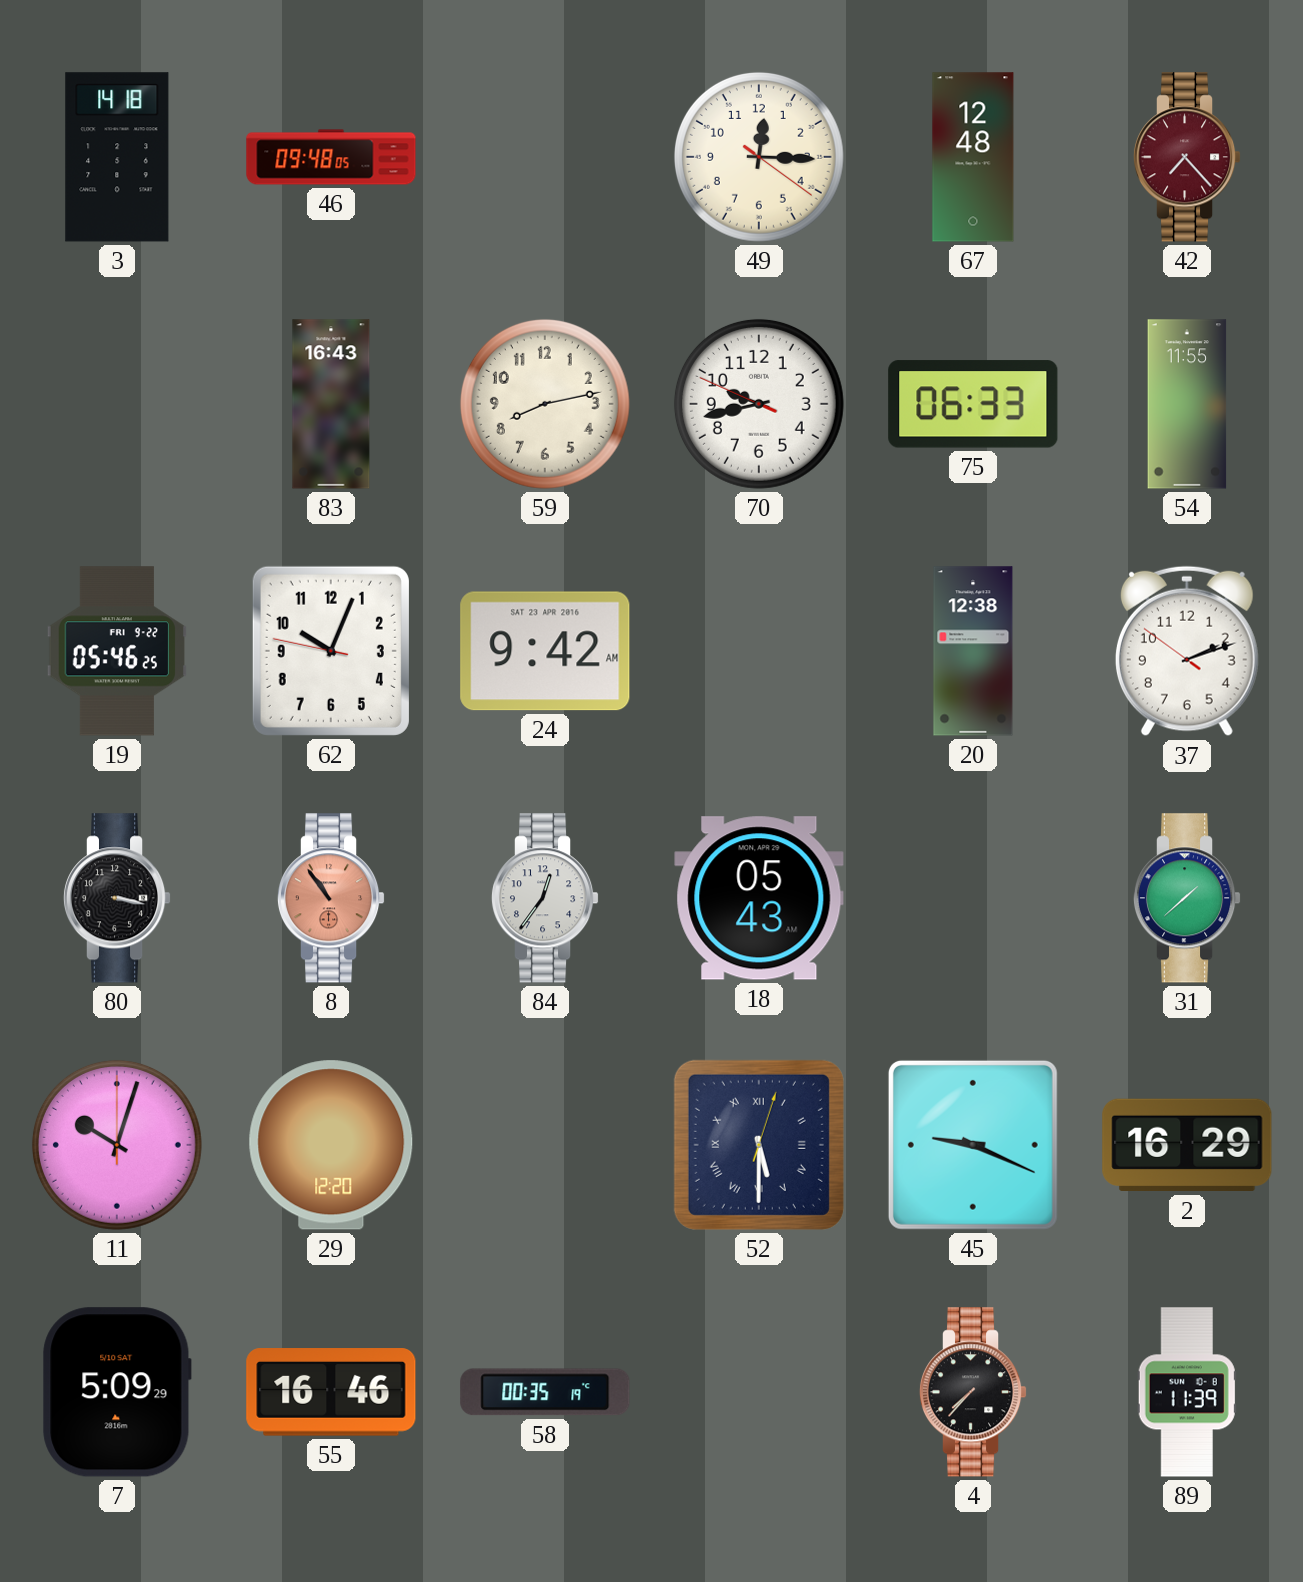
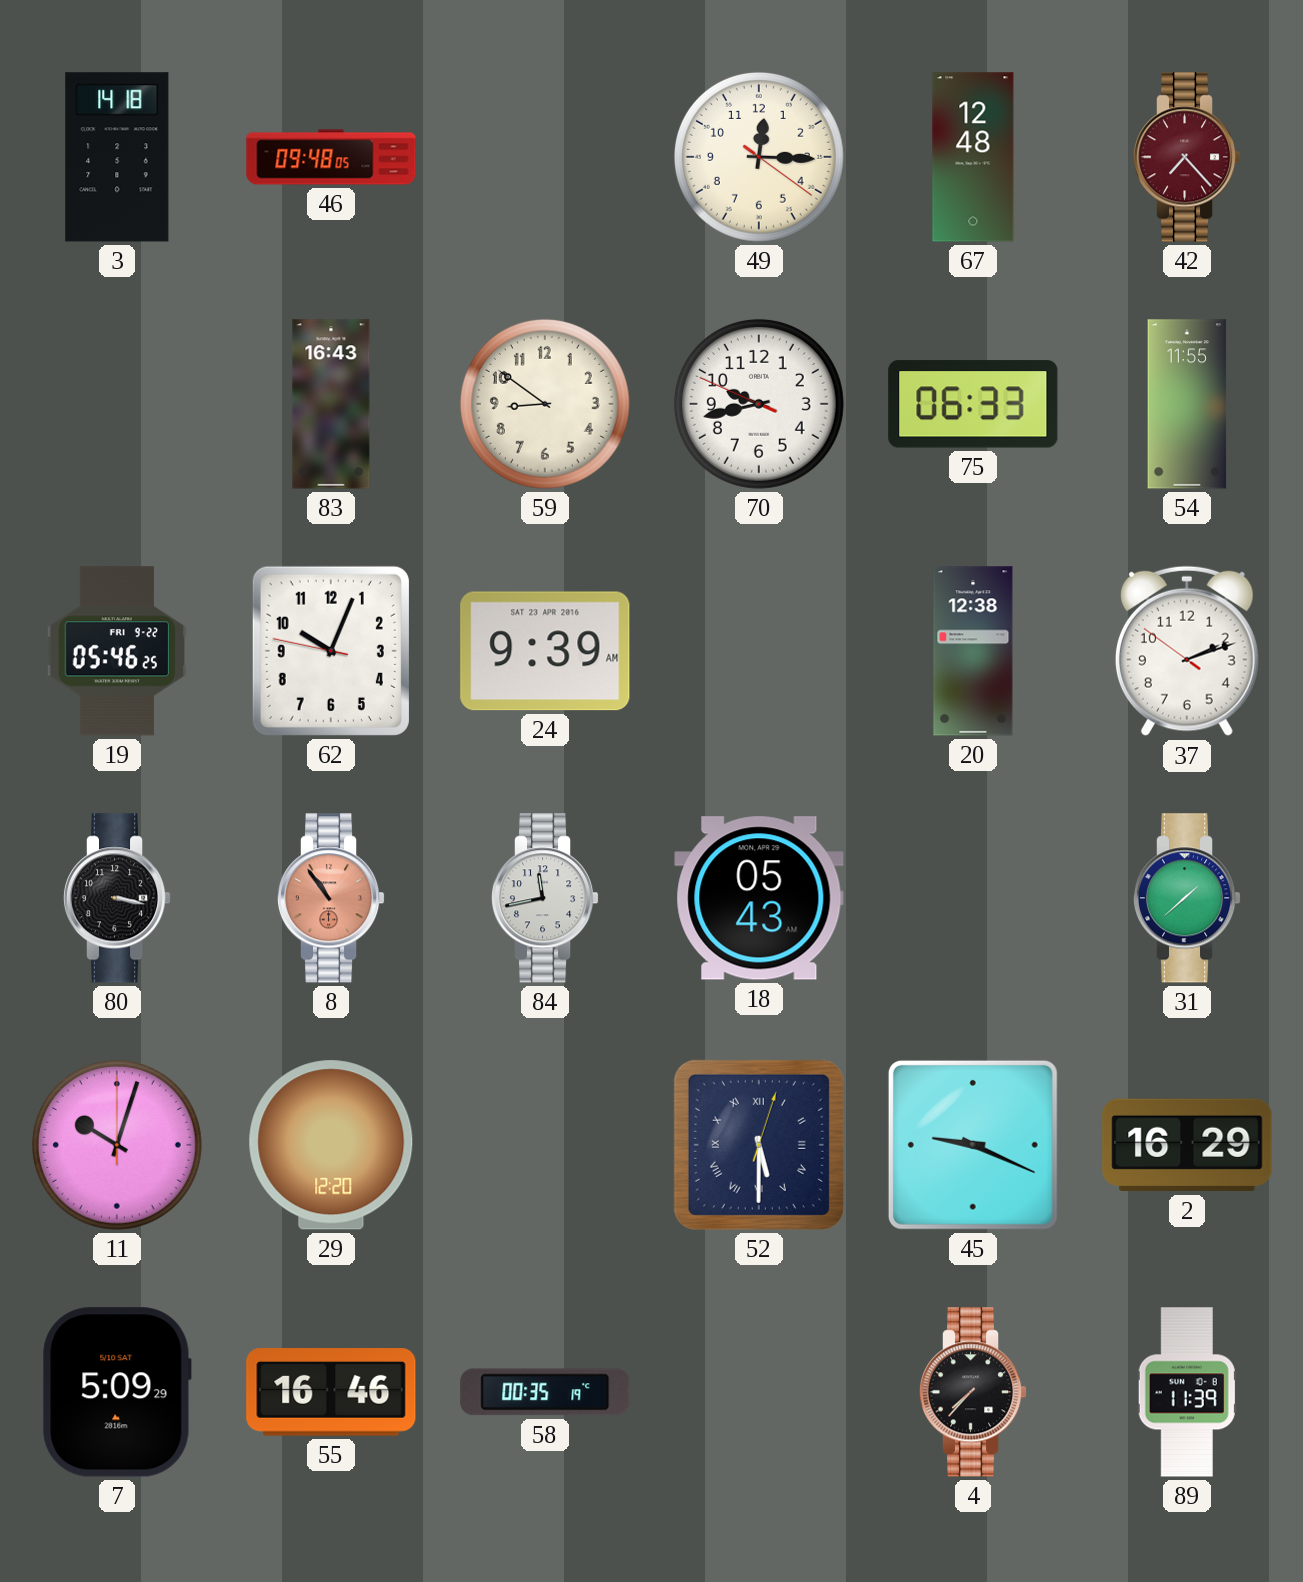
59: 8:13 -> 8:51
24: 9:42 -> 9:39
84: 12:36 -> 11:43
